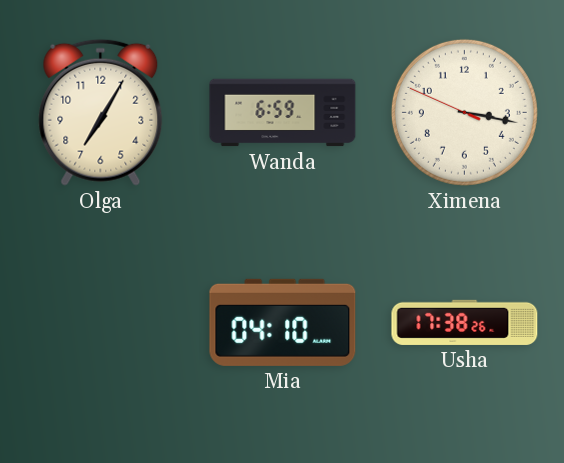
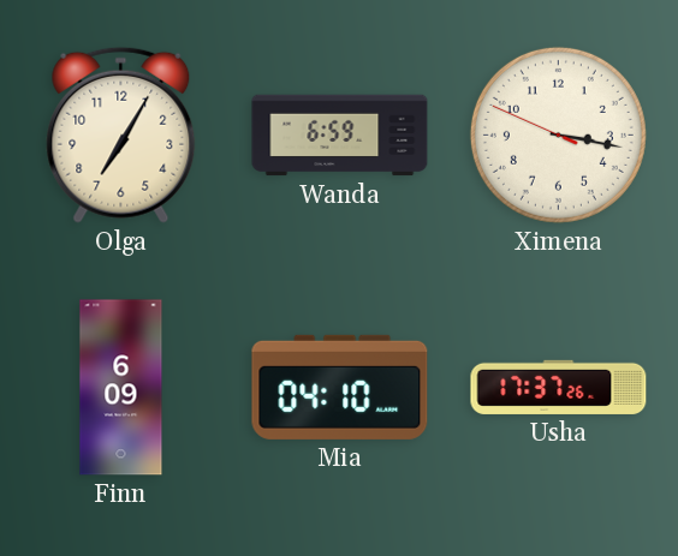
Finn: none -> 6:09
Usha: 17:38 -> 17:37
